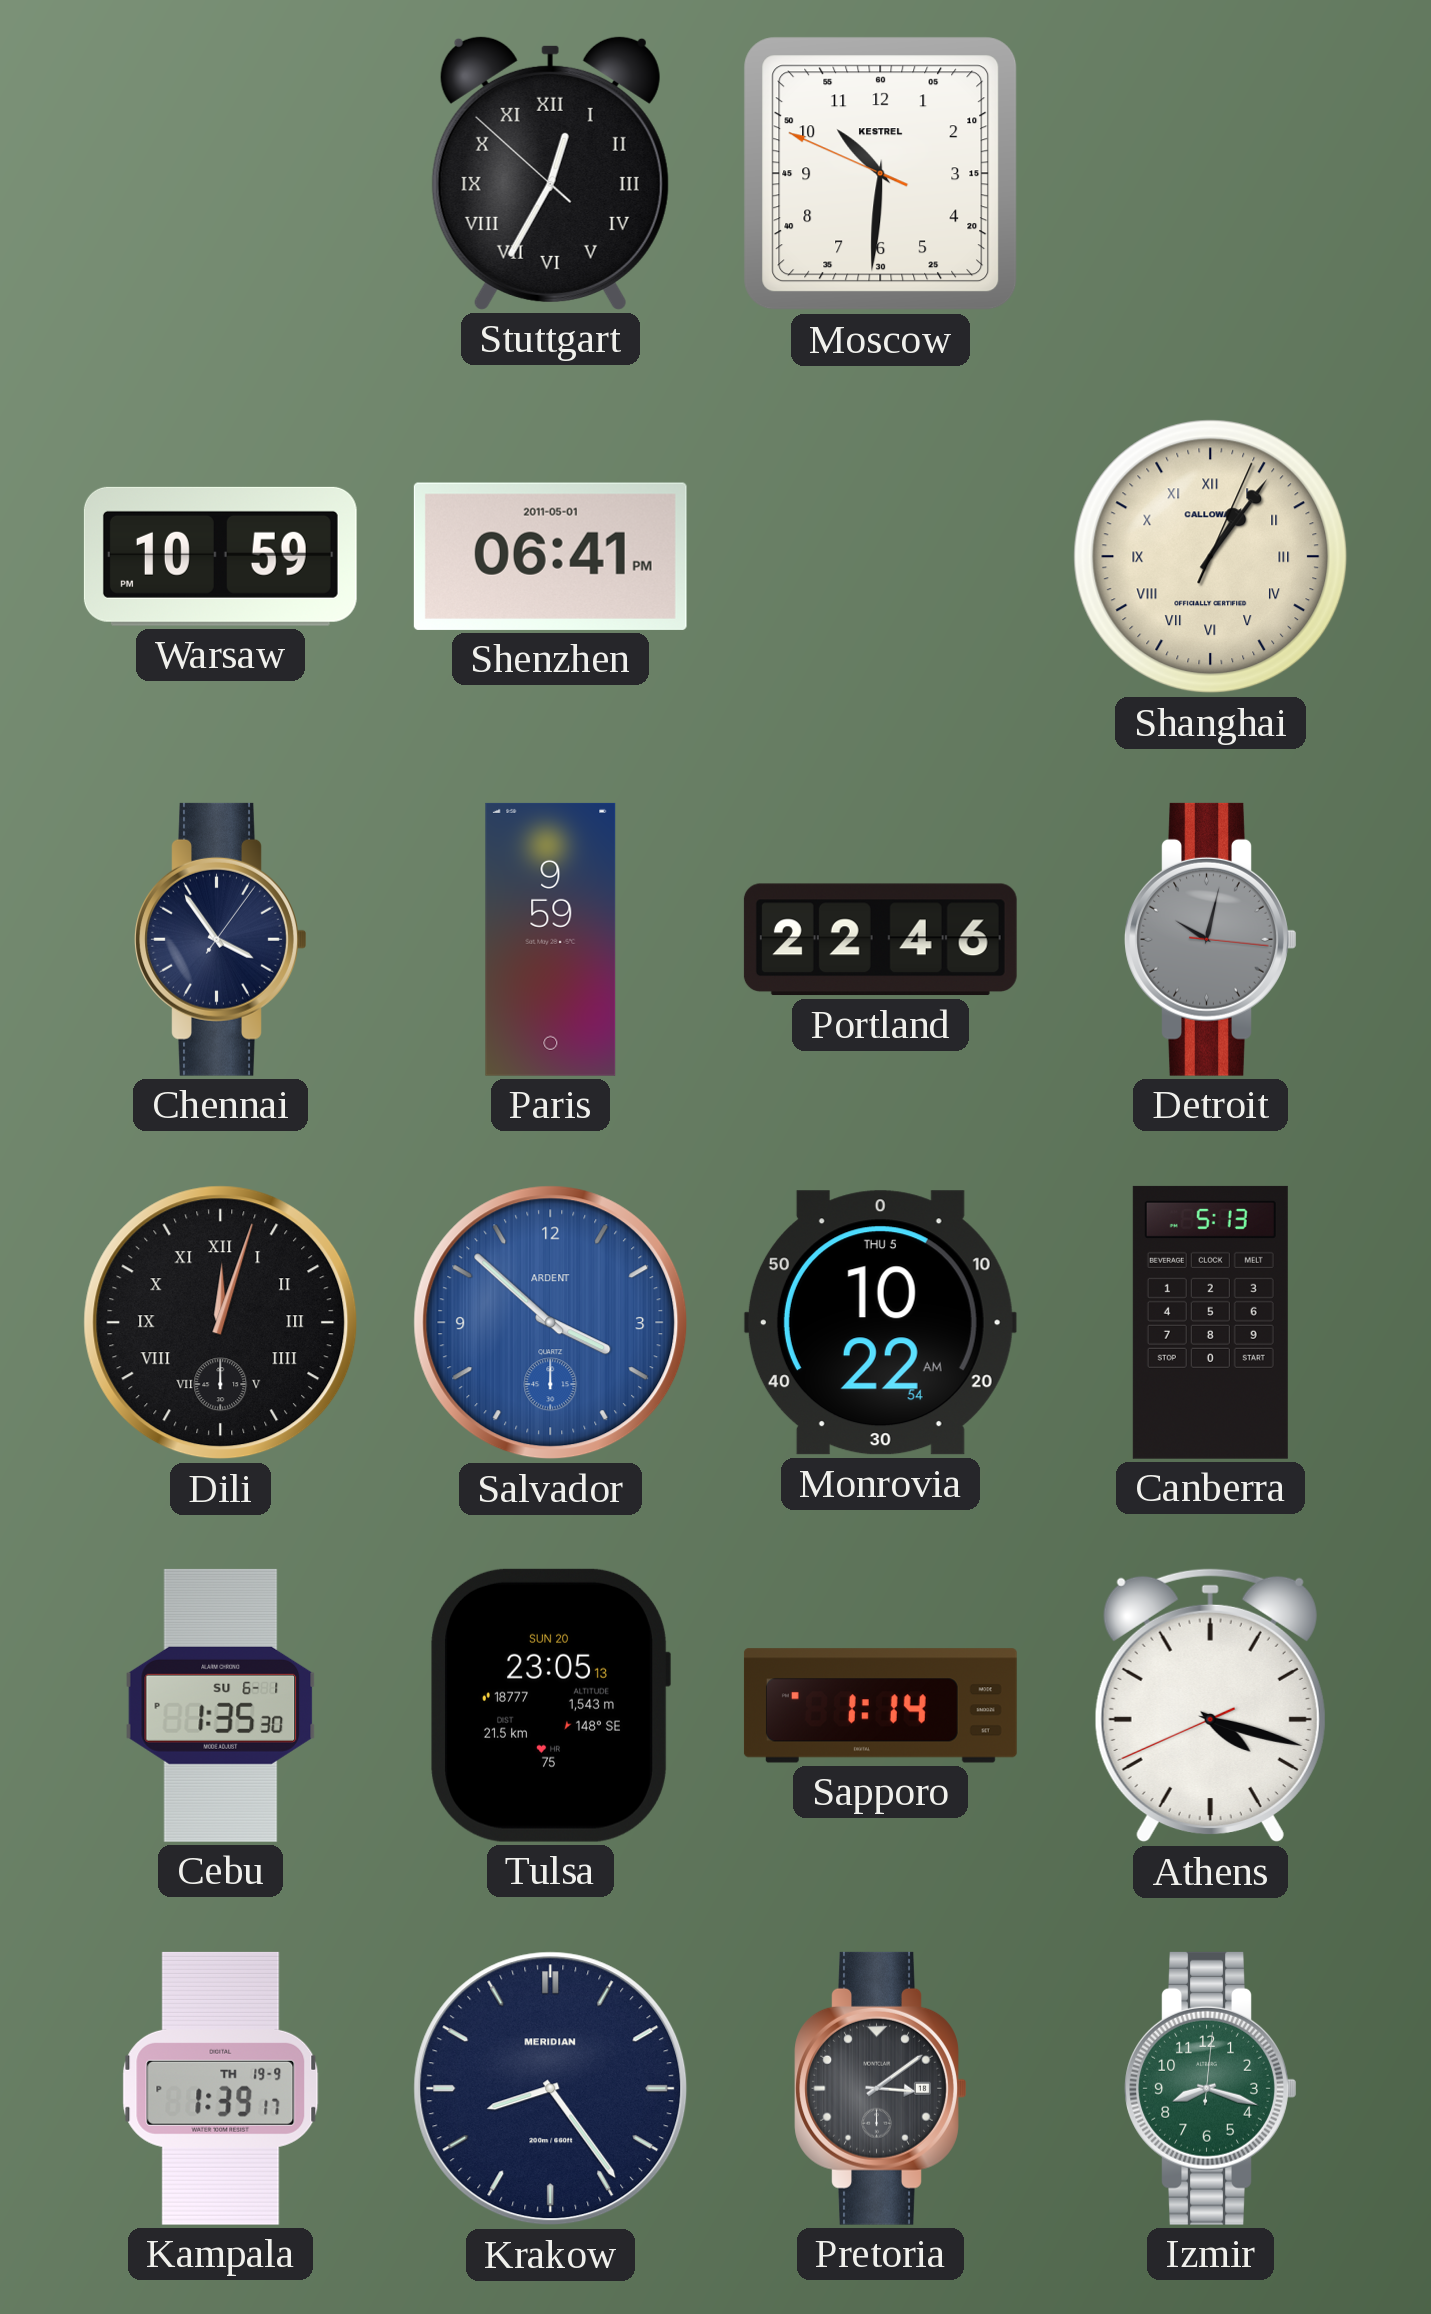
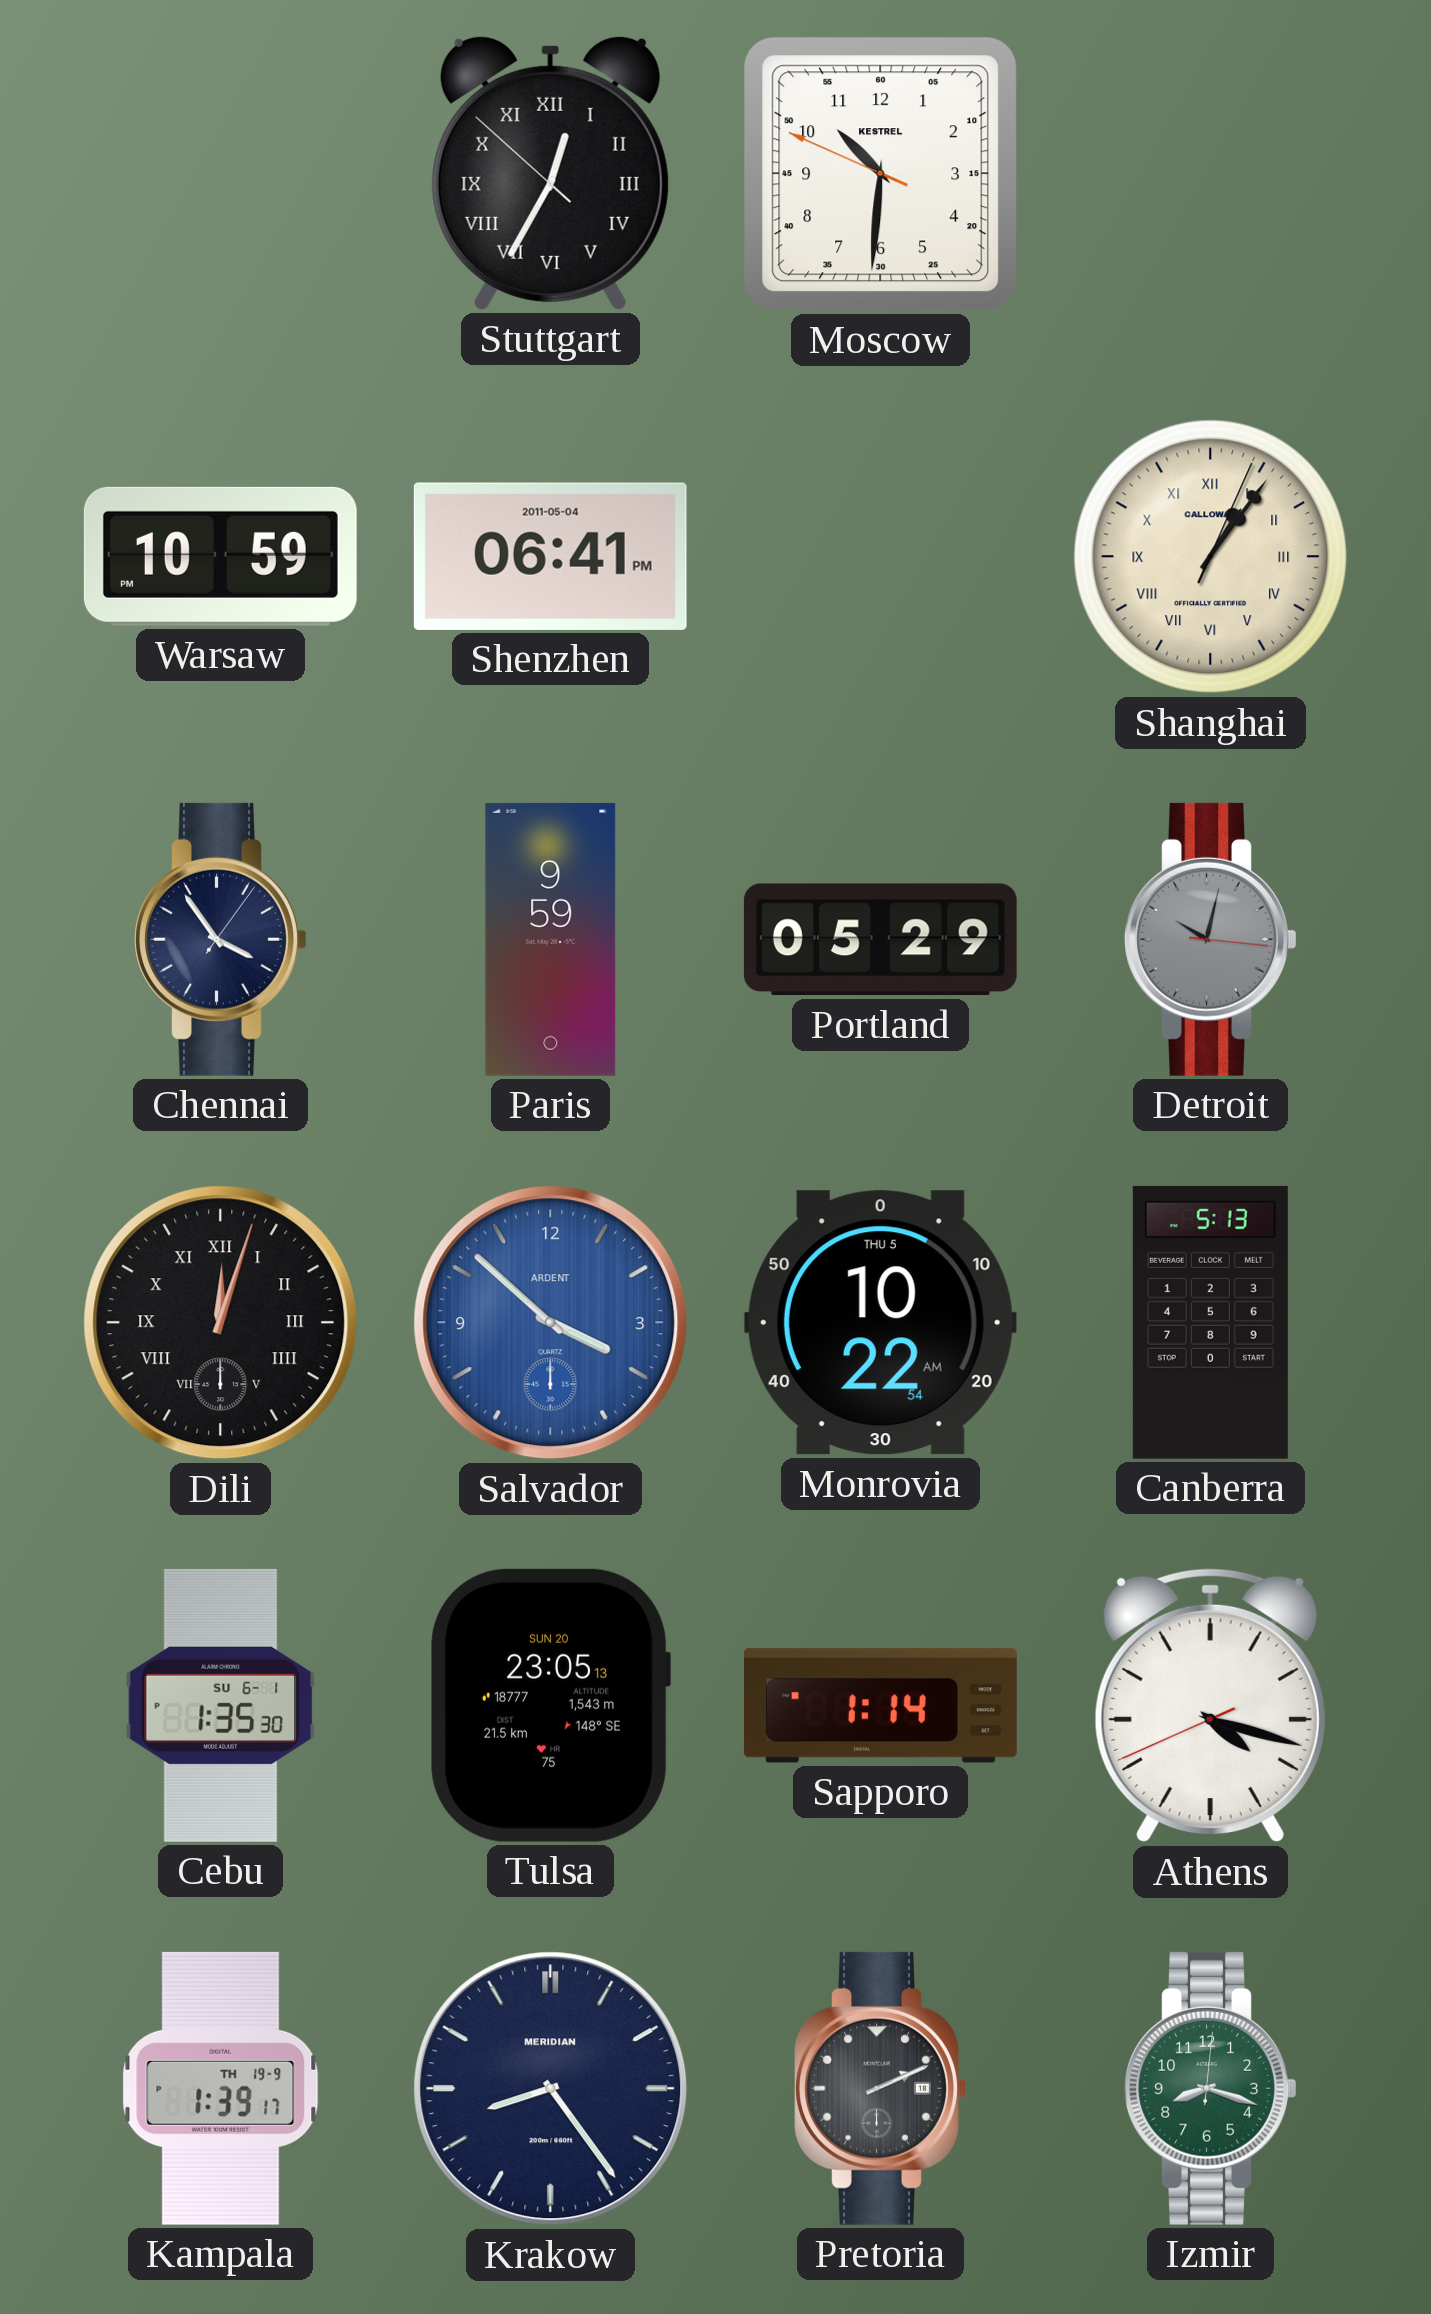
Shenzhen date: 2011-05-01 -> 2011-05-04
Portland: 22:46 -> 05:29
Pretoria: 3:09 -> 2:11
